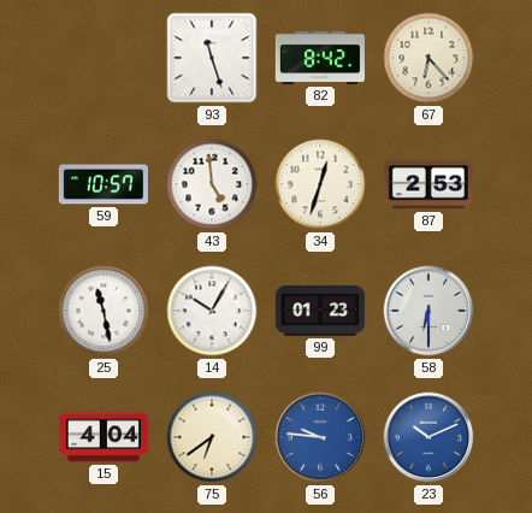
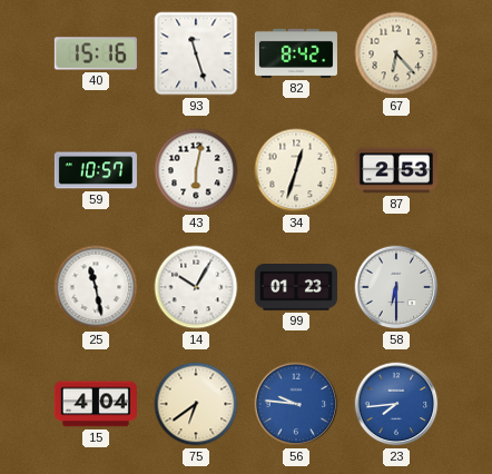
40: none -> 15:16
43: 4:59 -> 6:02
23: 10:11 -> 7:44
